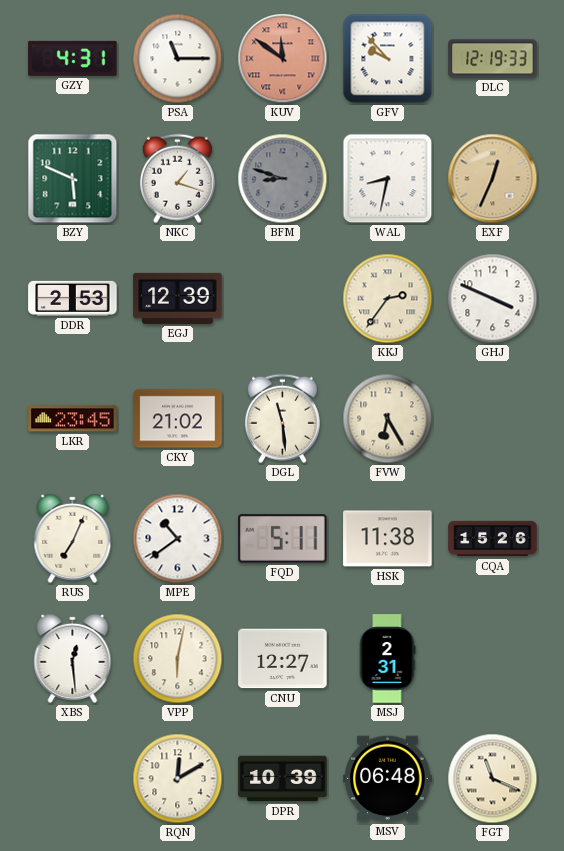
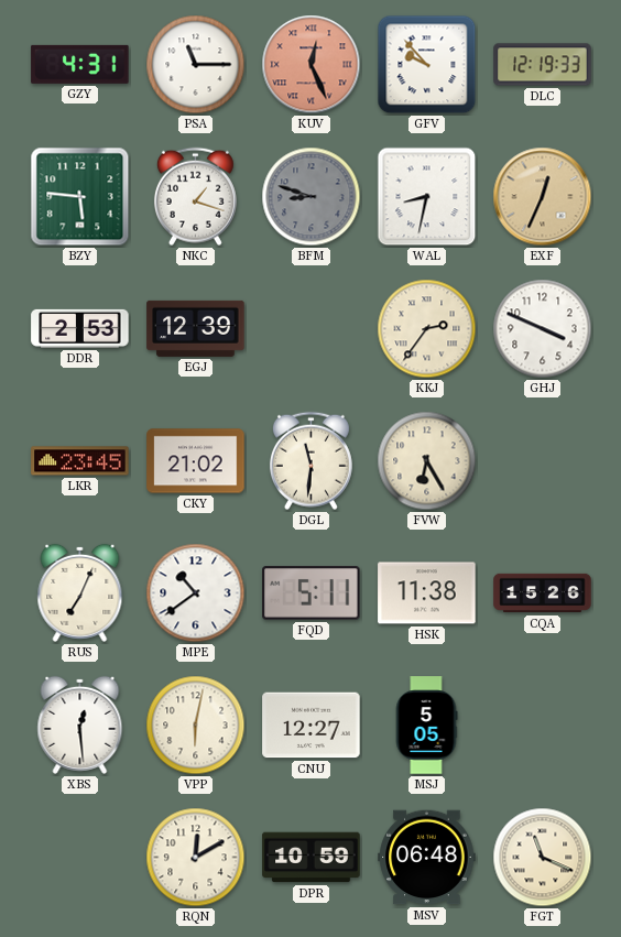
KUV: 11:51 -> 12:26
BZY: 5:49 -> 5:46
DGL: 11:29 -> 11:31
MSJ: 2:31 -> 5:05
DPR: 10:39 -> 10:59
